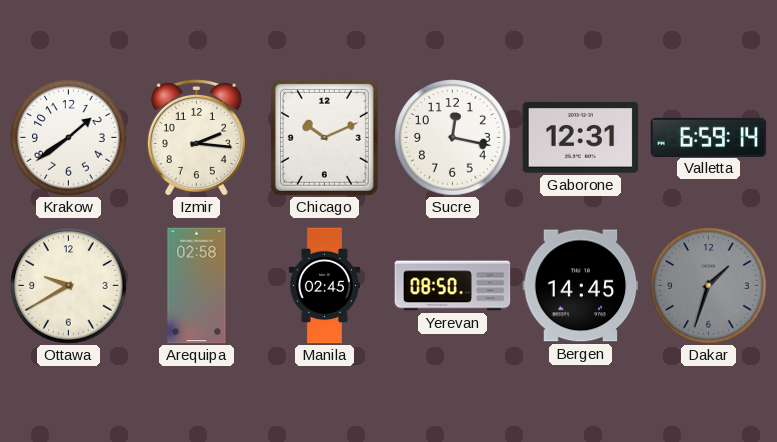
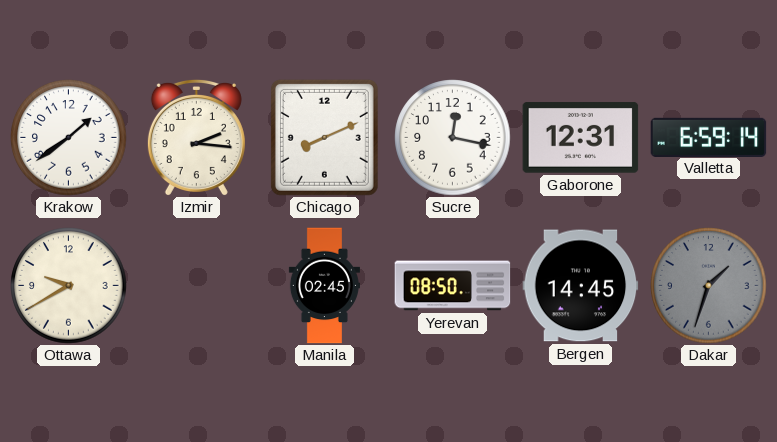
Chicago: 10:11 -> 8:11
Arequipa: 02:58 -> none
